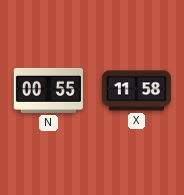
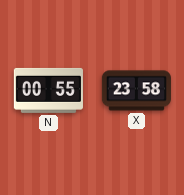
X: 11:58 -> 23:58
